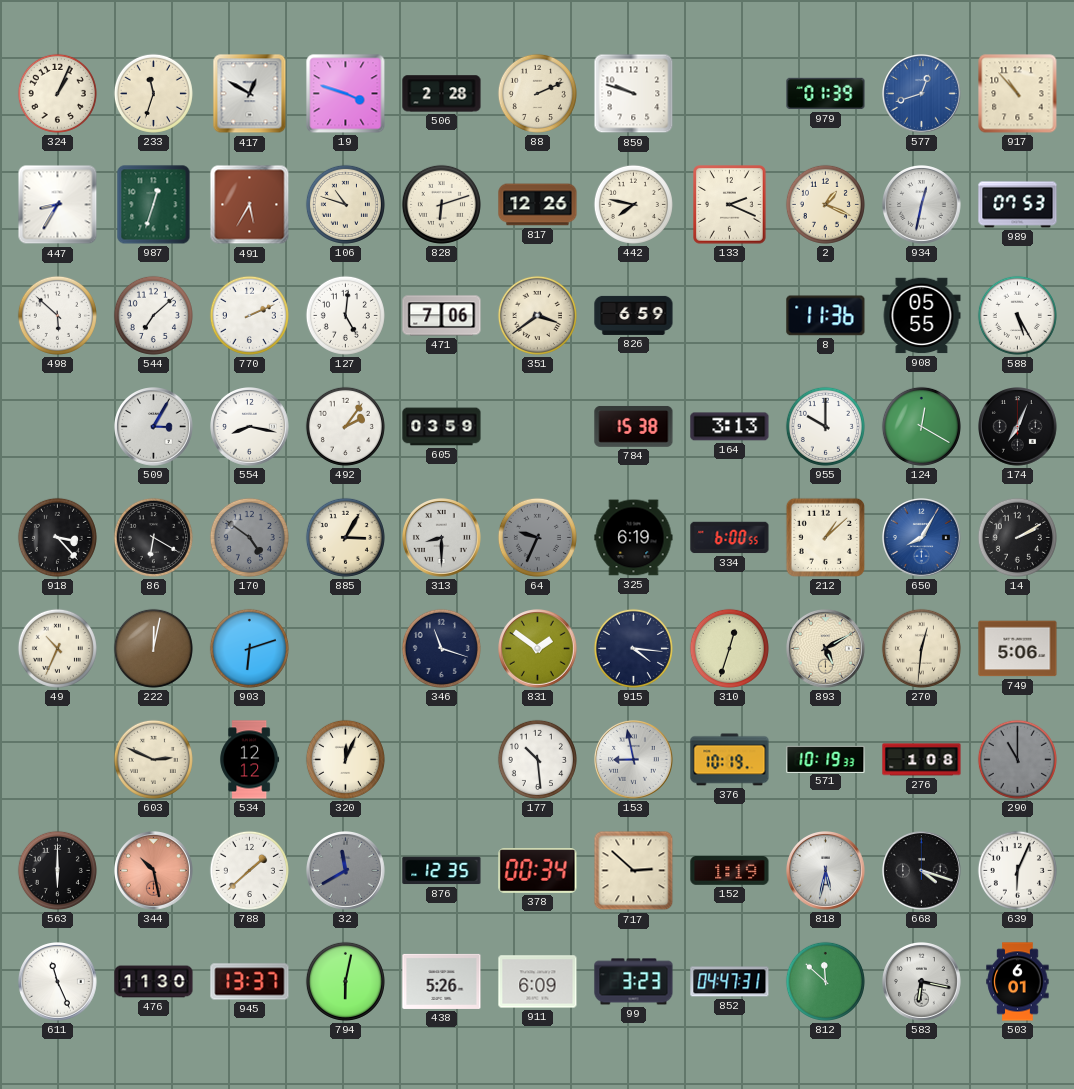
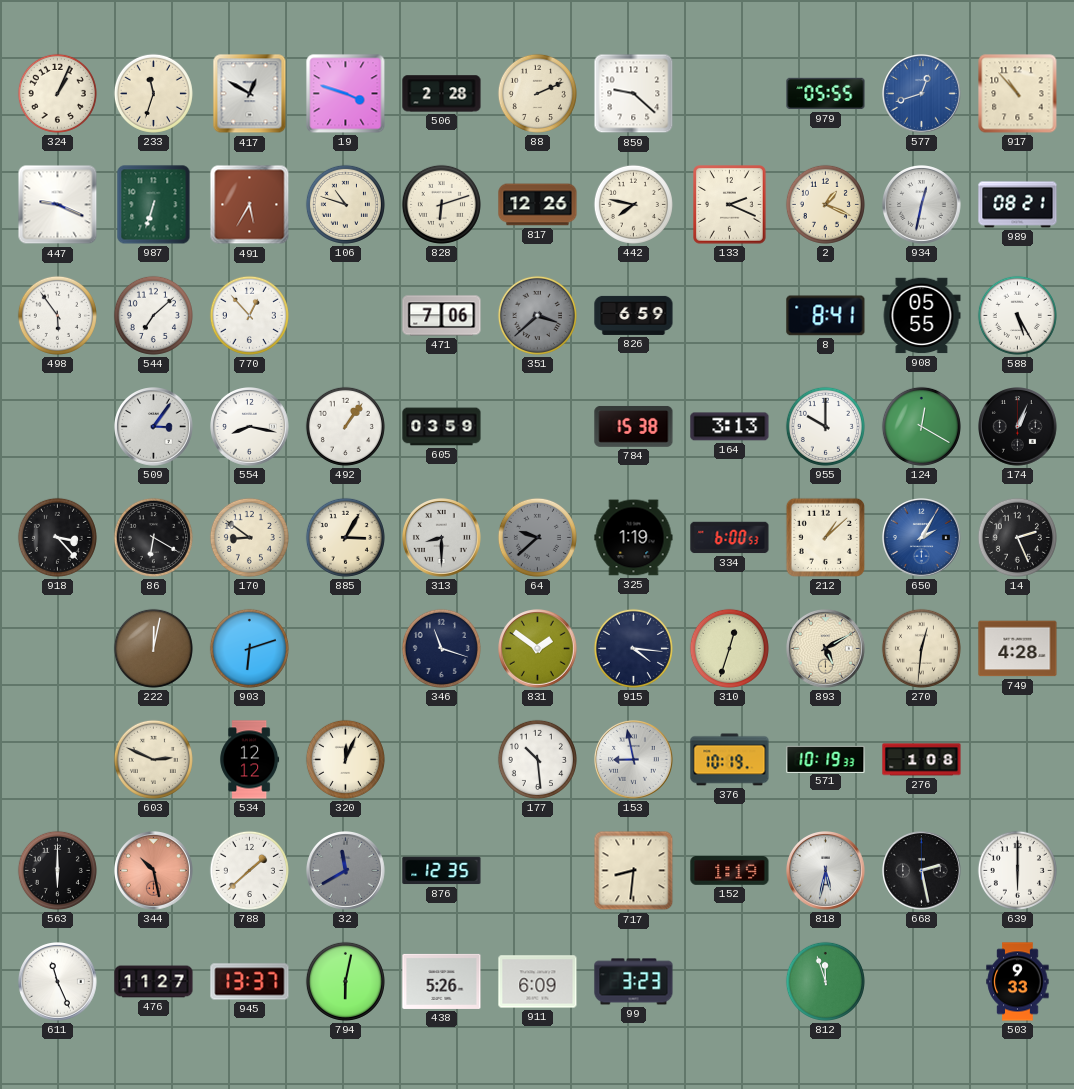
859: 9:48 -> 9:22
979: 01:39 -> 05:55
447: 8:35 -> 9:19
987: 12:33 -> 6:33
989: 07:53 -> 08:21
498: 5:52 -> 5:54
770: 2:11 -> 12:53
127: 5:01 -> none
351: 3:39 -> 3:38
351 dial: cream -> grey
8: 11:36 -> 8:41
509: 3:05 -> 3:06
492: 2:06 -> 1:06
174: 7:04 -> 1:04
170: 4:51 -> 8:51
170 dial: grey -> cream
64: 9:34 -> 9:38
325: 6:19 -> 1:19
334: 6:00:55 -> 6:00:53
650: 8:05 -> 2:05
14: 2:10 -> 2:26
49: 10:34 -> none
749: 5:06 -> 4:28
290: 11:00 -> none
378: 00:34 -> none
717: 2:52 -> 8:31
668: 4:18 -> 2:28
639: 6:04 -> 6:00
476: 11:30 -> 11:27
852: 04:47 -> none
812: 11:52 -> 11:57
583: 6:17 -> none
503: 6:01 -> 9:33
